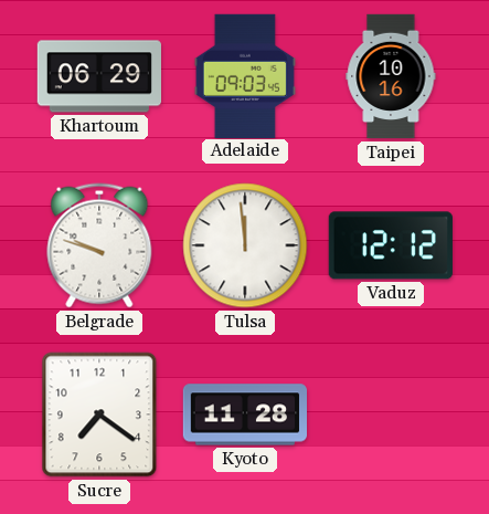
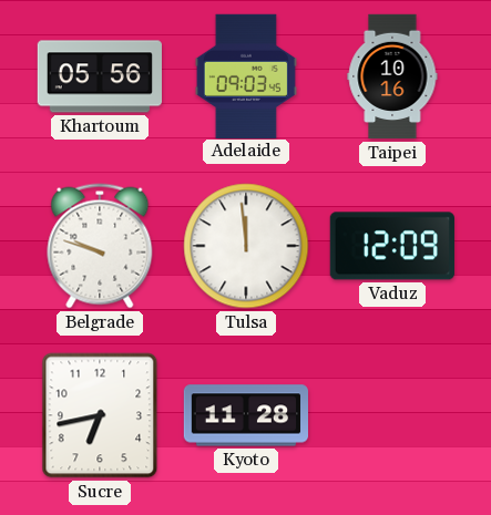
Khartoum: 06:29 -> 05:56
Vaduz: 12:12 -> 12:09
Sucre: 7:21 -> 6:43
